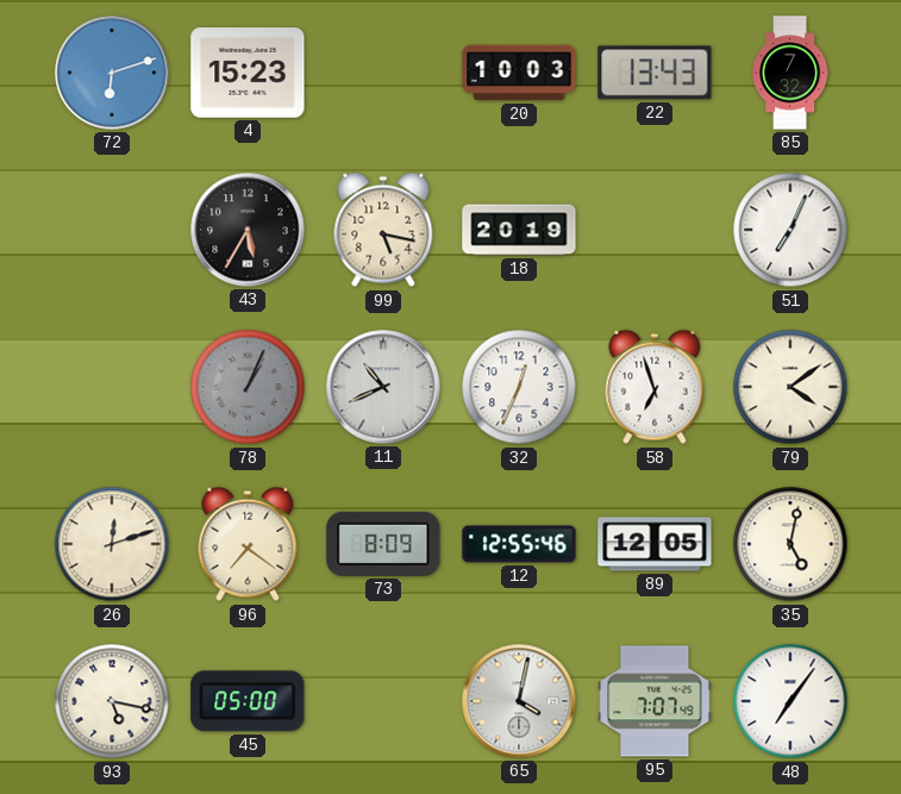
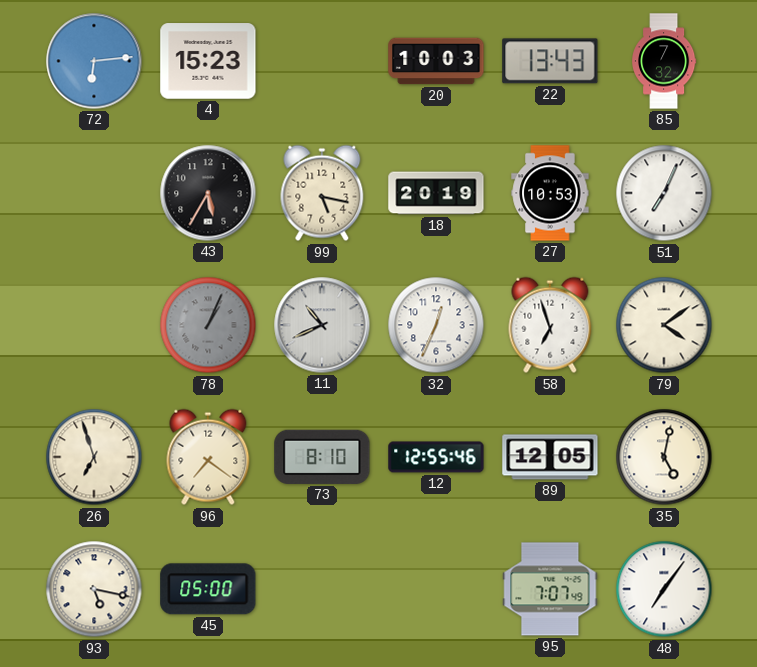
72: 6:12 -> 6:14
27: none -> 10:53
26: 12:12 -> 6:57
73: 8:09 -> 8:10
65: 4:02 -> none
